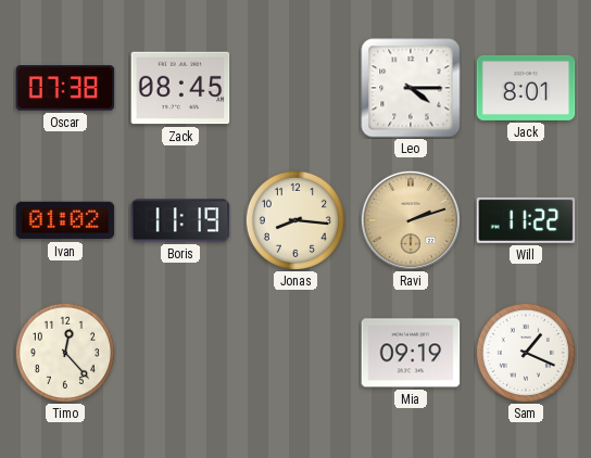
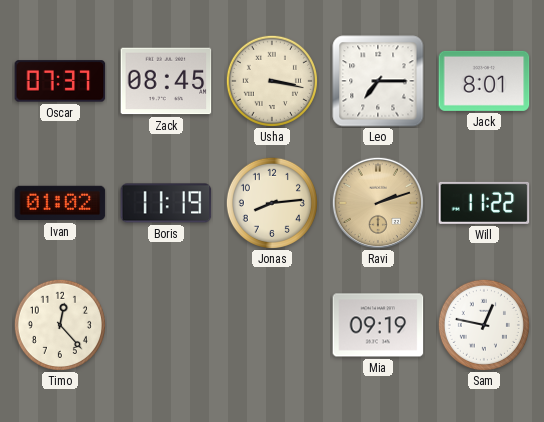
Oscar: 07:38 -> 07:37
Usha: none -> 3:17
Leo: 4:15 -> 7:15
Jonas: 8:16 -> 8:14
Sam: 1:19 -> 12:47
